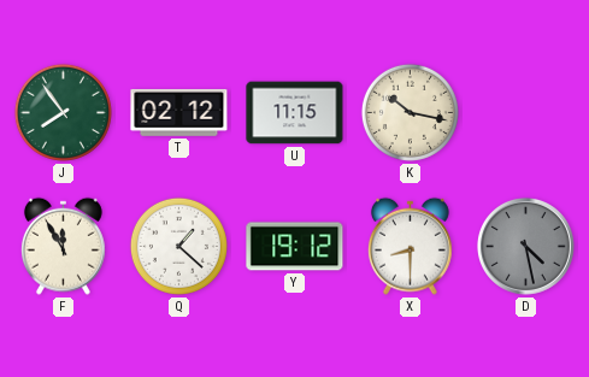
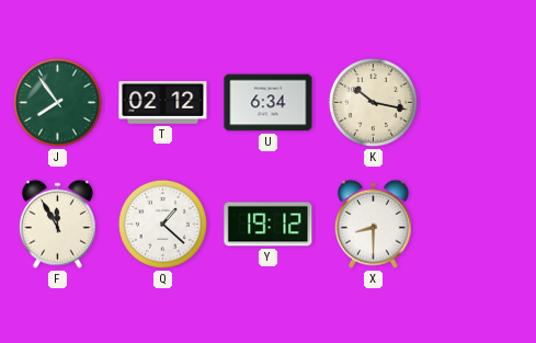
U: 11:15 -> 6:34
D: 4:28 -> none
